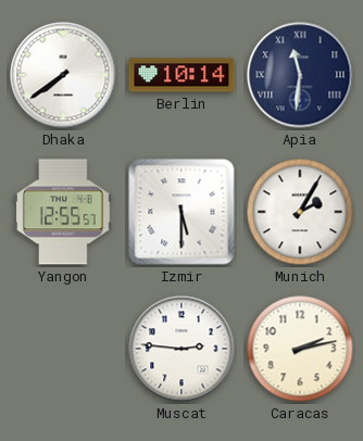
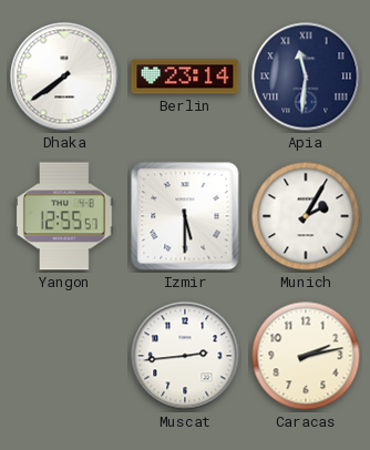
Berlin: 10:14 -> 23:14
Muscat: 2:46 -> 2:44
